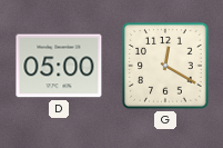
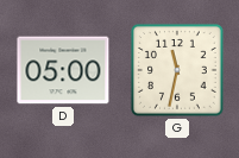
G: 12:20 -> 11:32
